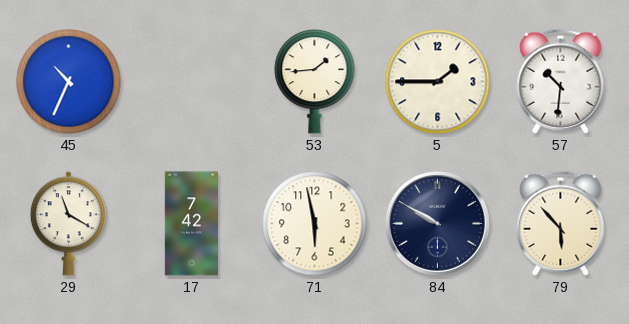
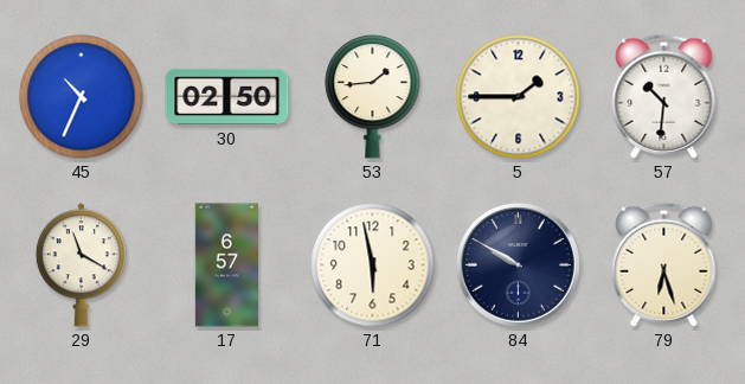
30: none -> 02:50
17: 7:42 -> 6:57
79: 5:53 -> 6:27
